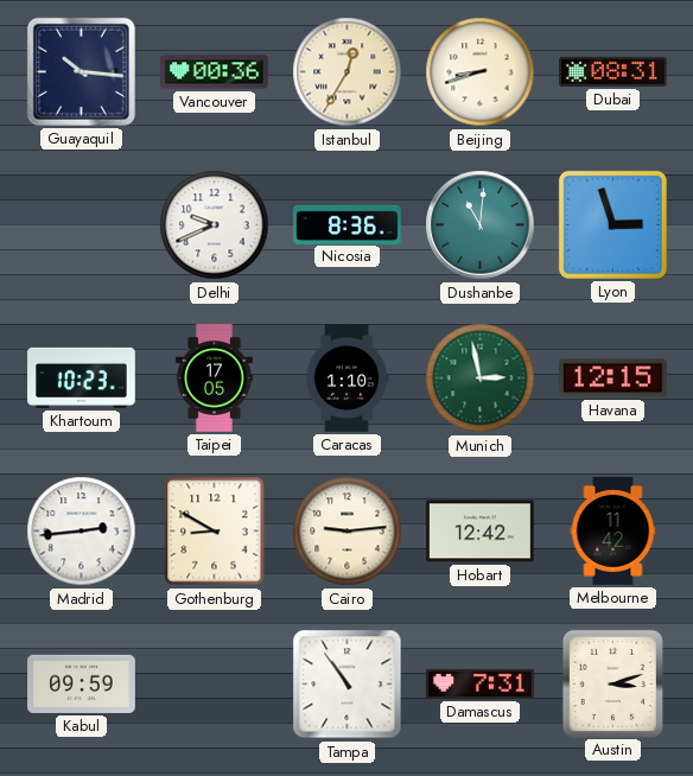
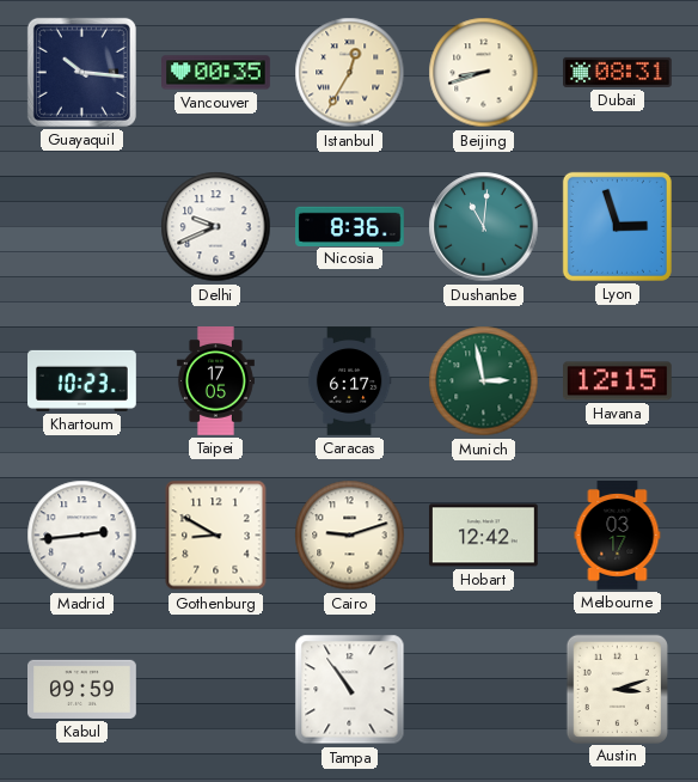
Vancouver: 00:36 -> 00:35
Caracas: 1:10 -> 6:17
Cairo: 9:14 -> 9:12
Melbourne: 11:42 -> 03:17
Damascus: 7:31 -> none
